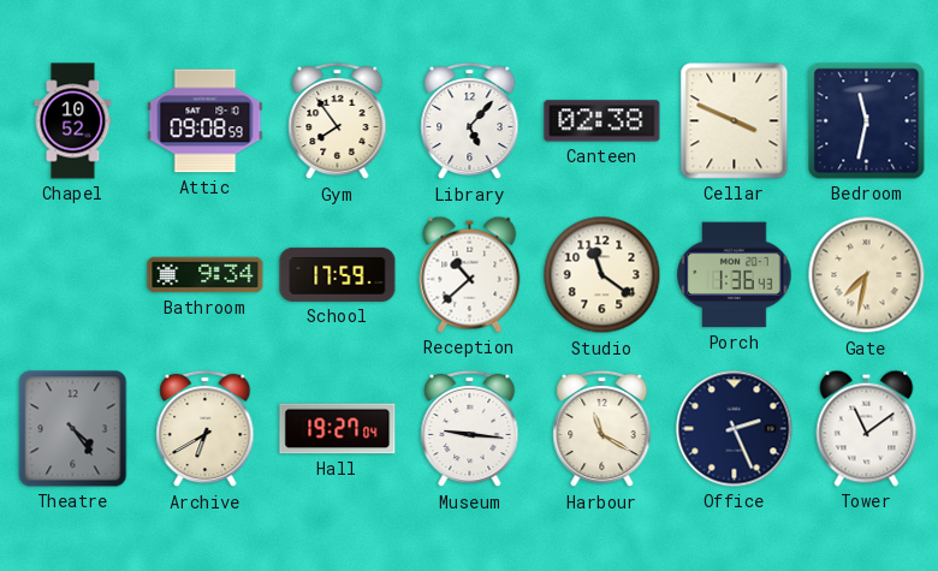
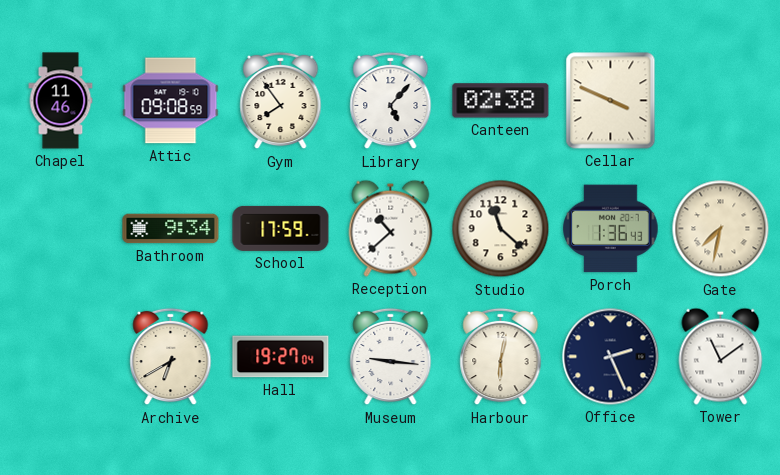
Chapel: 10:52 -> 11:46
Bedroom: 11:32 -> none
Studio: 11:21 -> 11:22
Theatre: 4:24 -> none
Harbour: 11:20 -> 6:02
